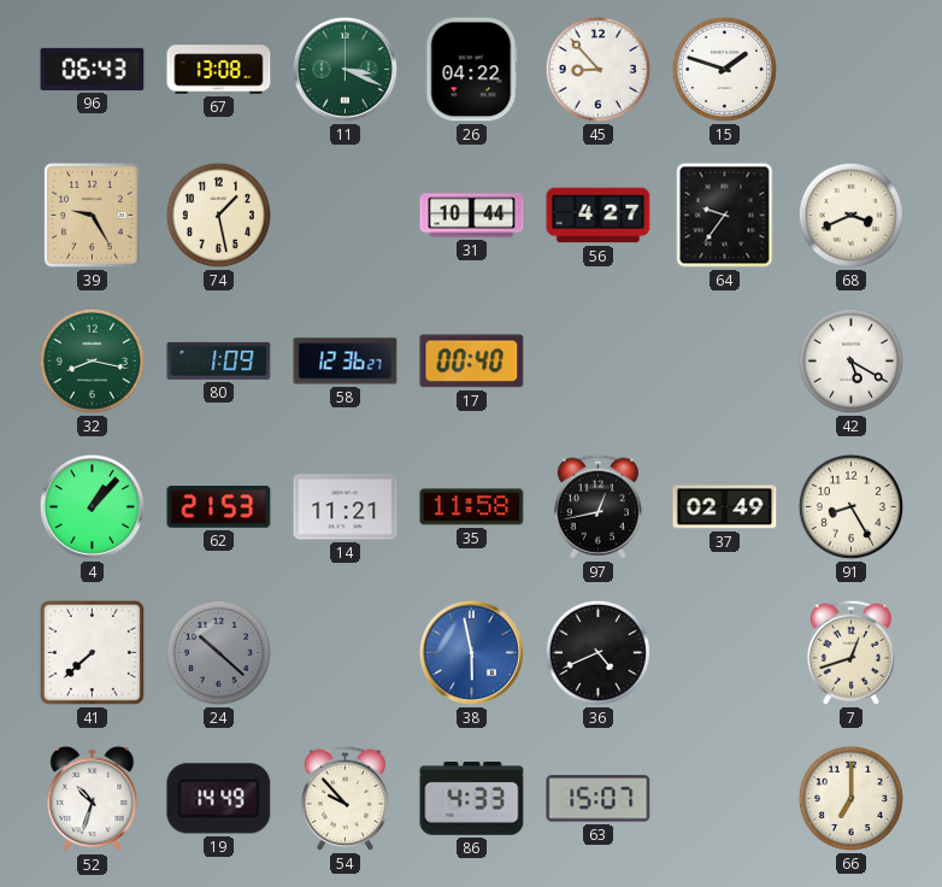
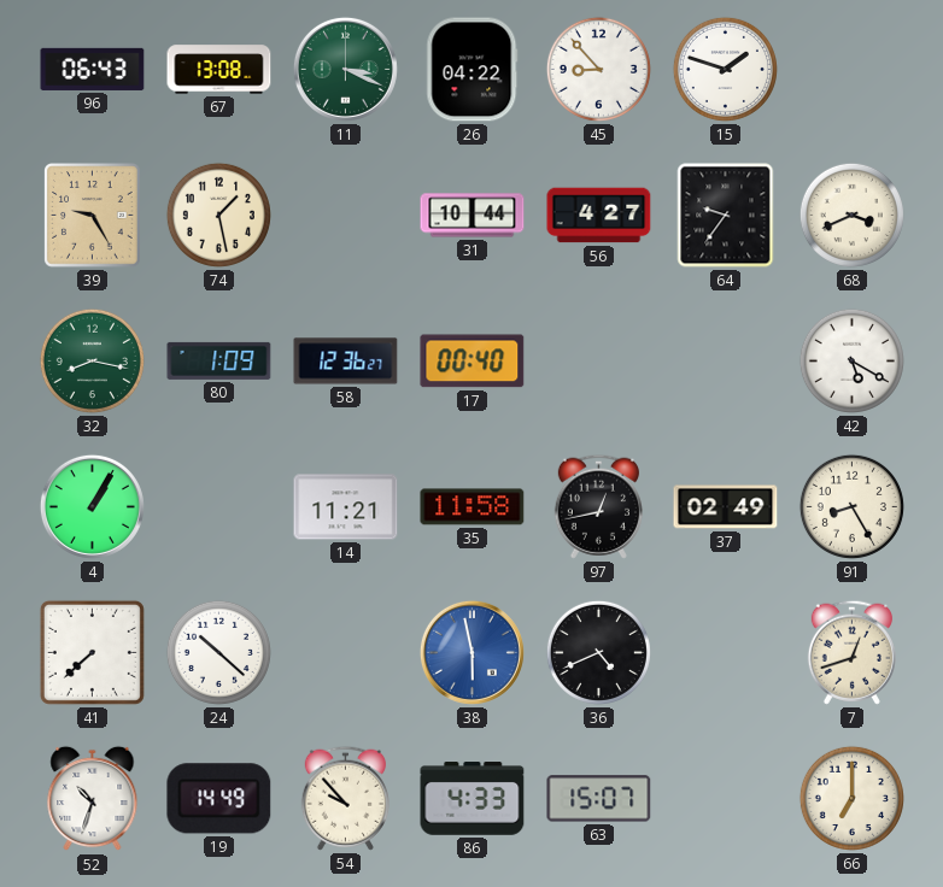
4: 1:07 -> 1:05
62: 21:53 -> none
24 dial: grey -> white
